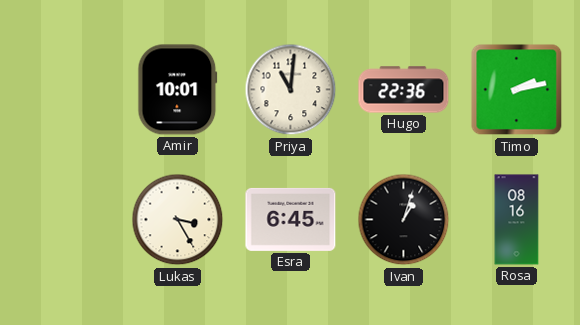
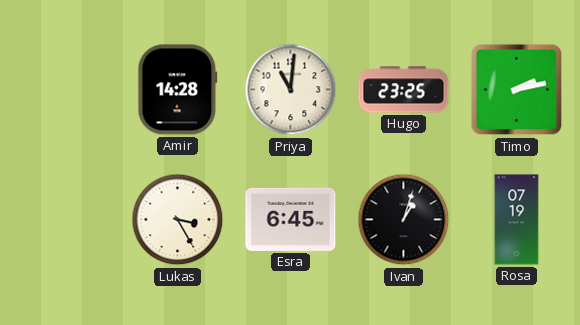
Amir: 10:01 -> 14:28
Hugo: 22:36 -> 23:25
Rosa: 08:16 -> 07:19
